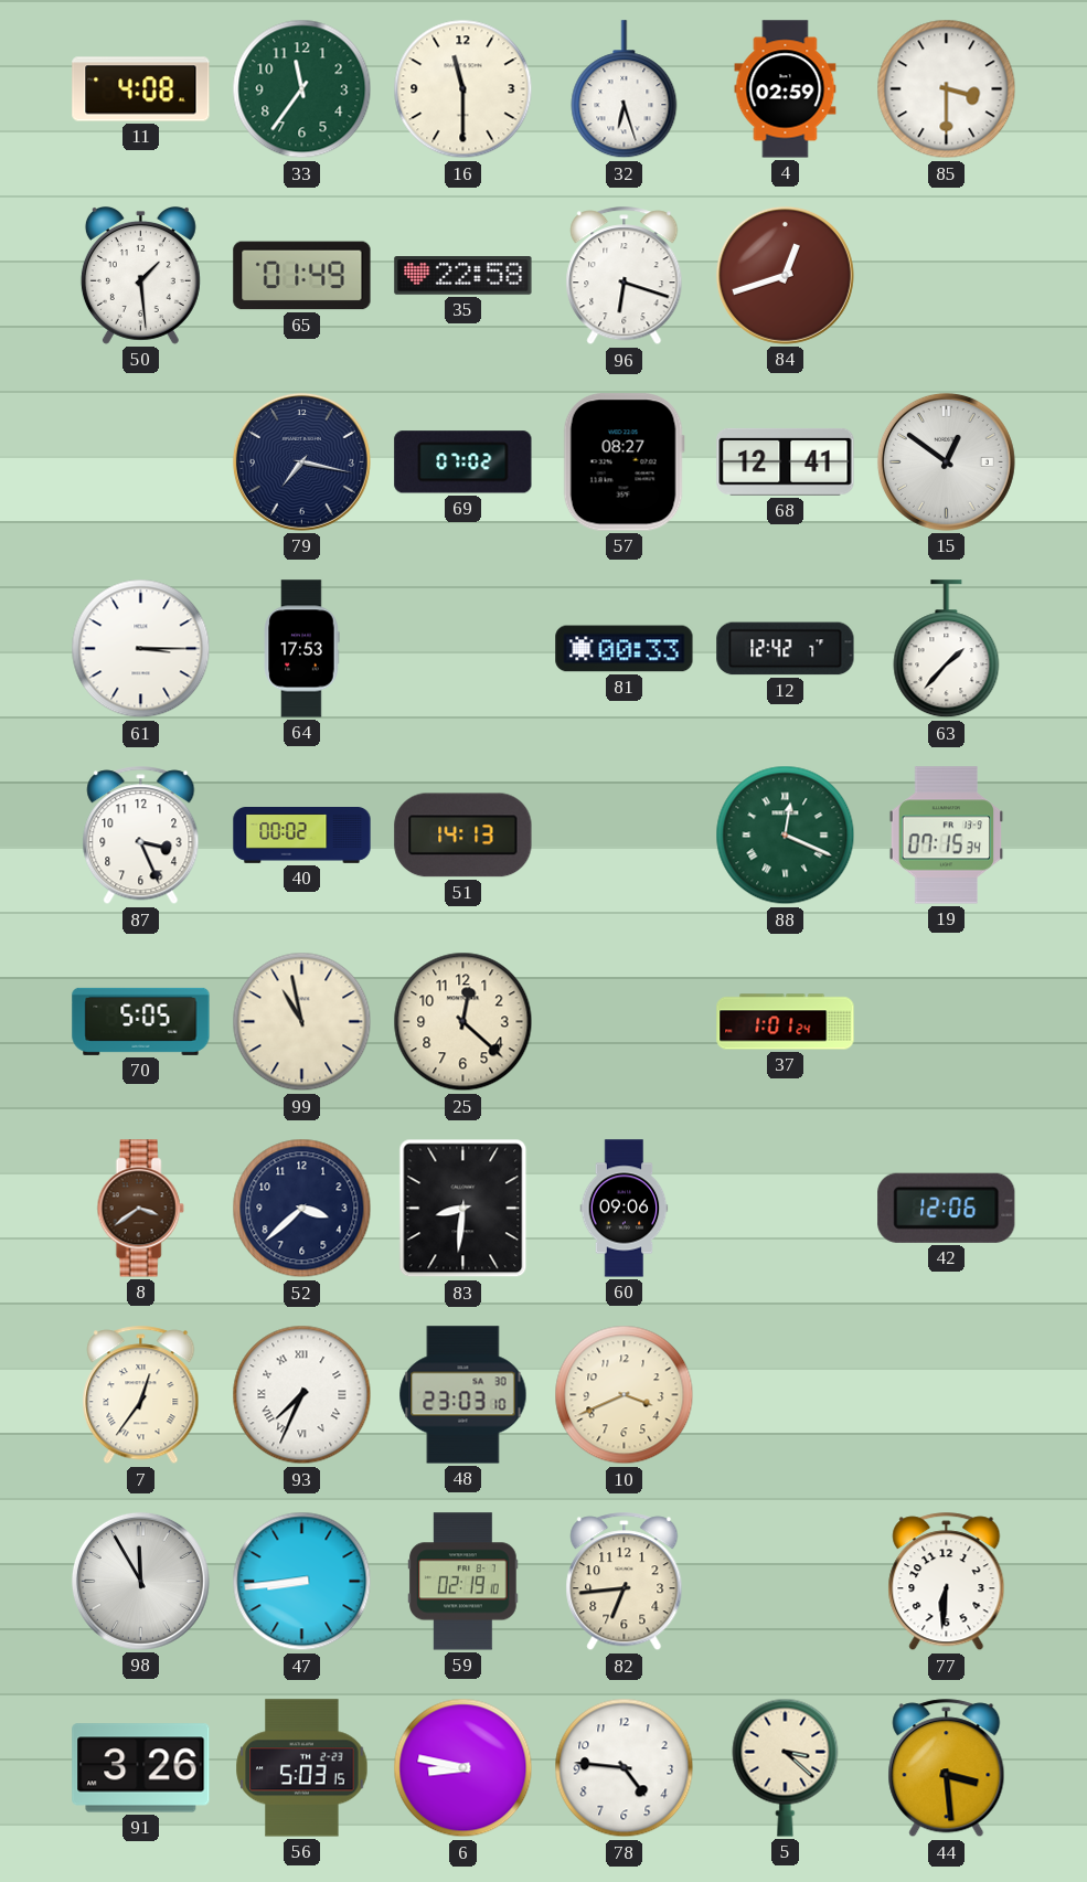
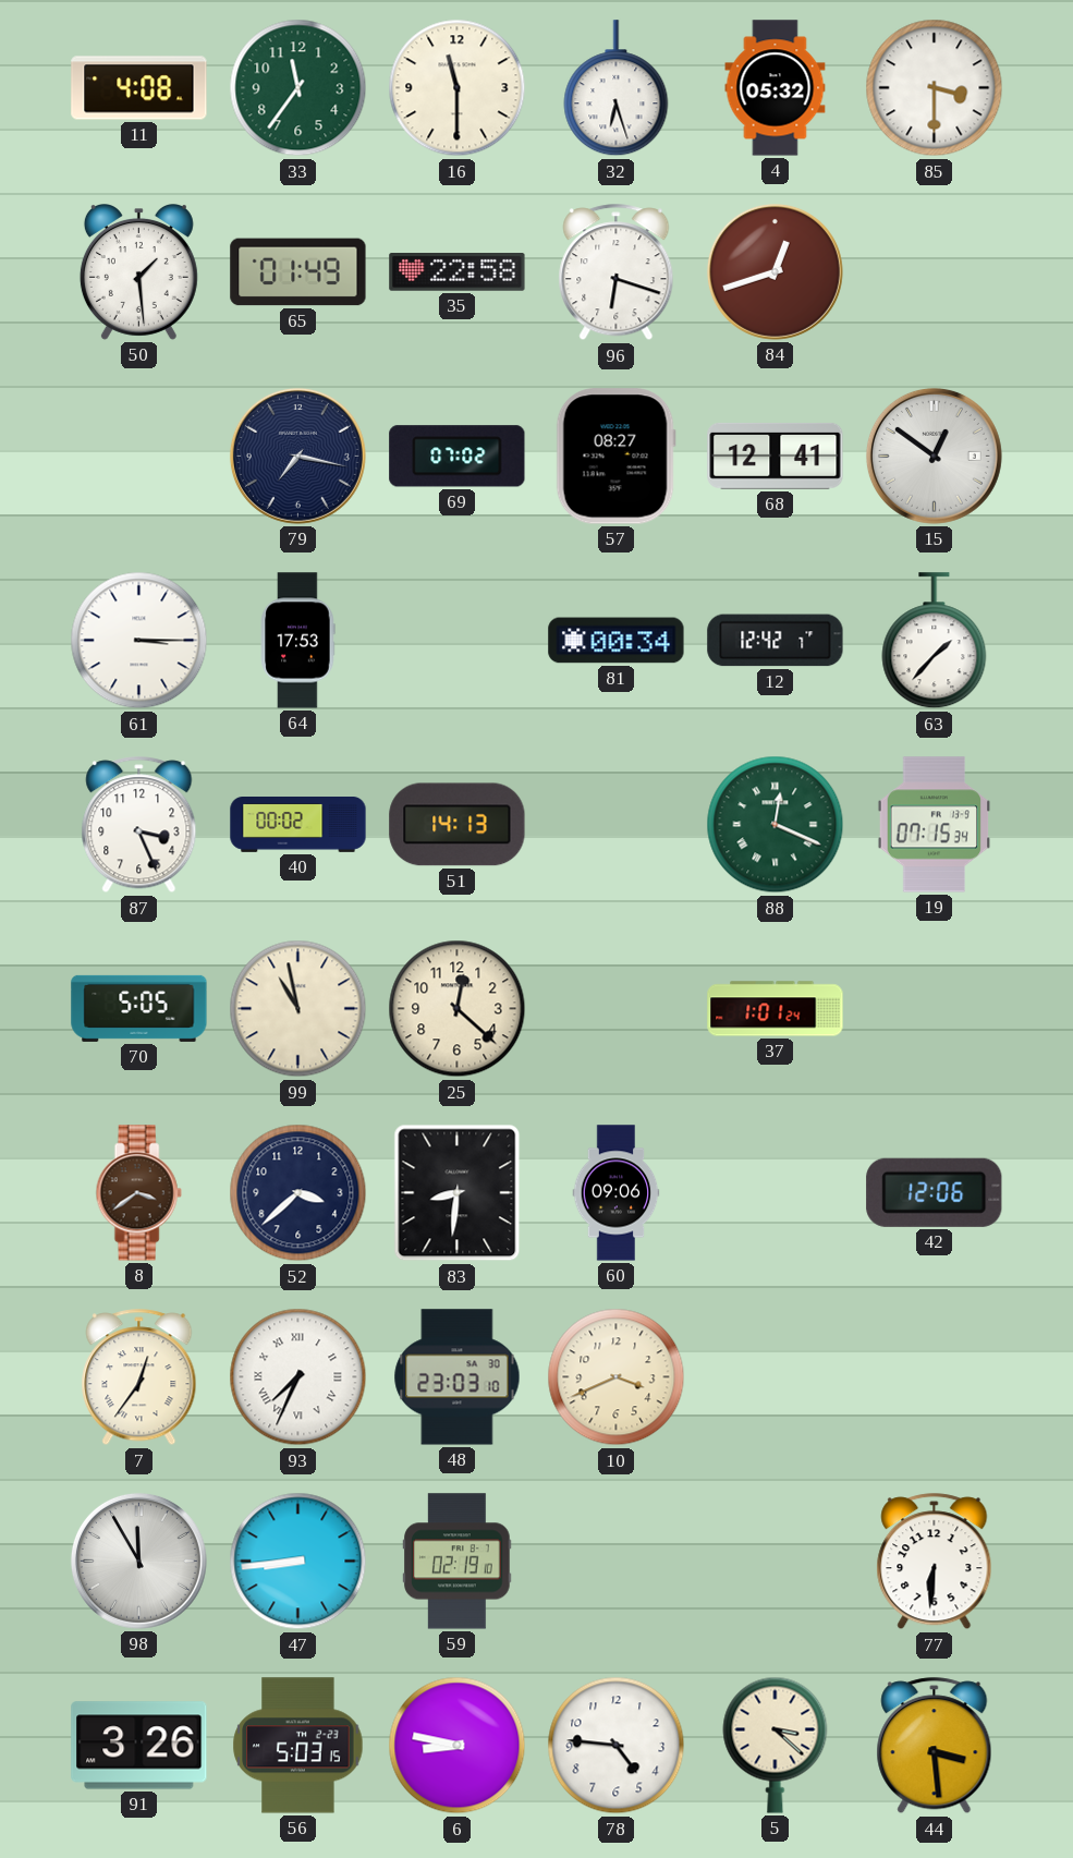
4: 02:59 -> 05:32
81: 00:33 -> 00:34
82: 6:44 -> none
